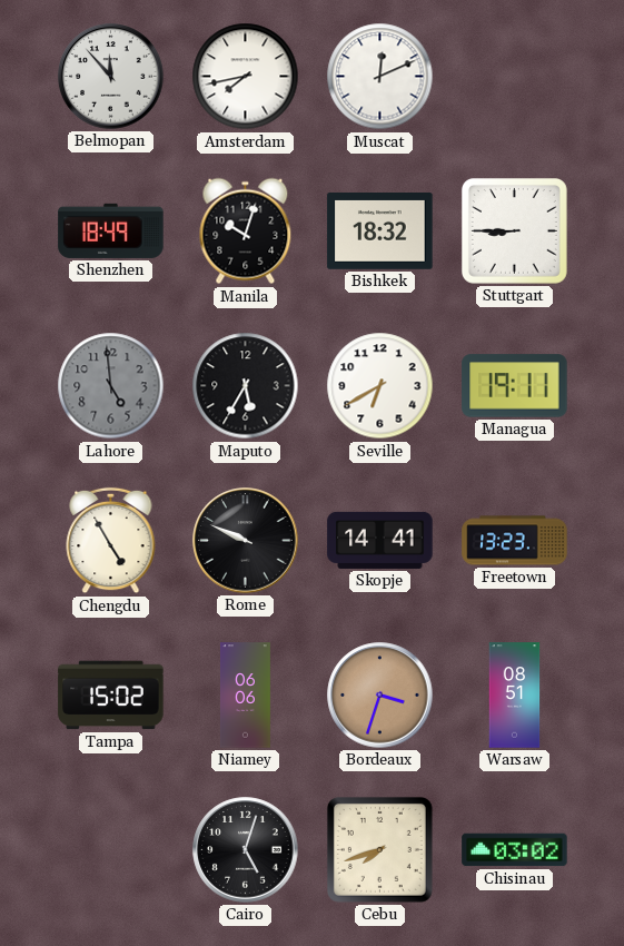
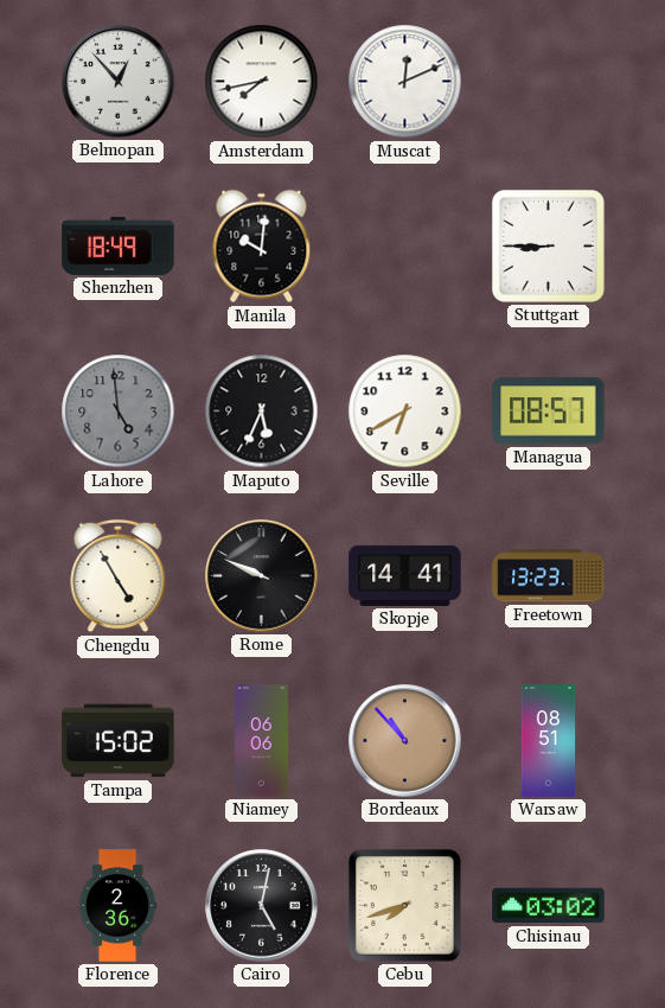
Belmopan: 11:53 -> 12:53
Manila: 10:03 -> 10:01
Bishkek: 18:32 -> none
Maputo: 5:35 -> 5:34
Managua: 19:11 -> 08:57
Bordeaux: 3:33 -> 10:53
Florence: none -> 2:36
Cairo: 5:03 -> 5:02
